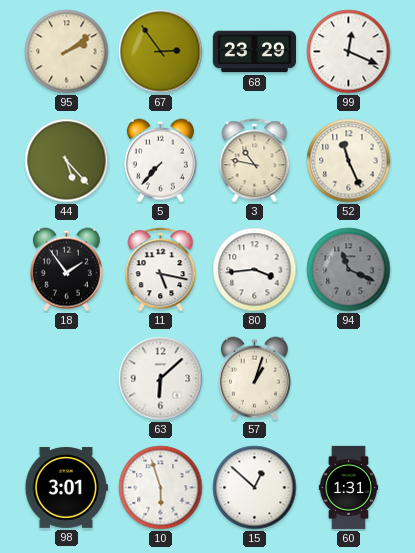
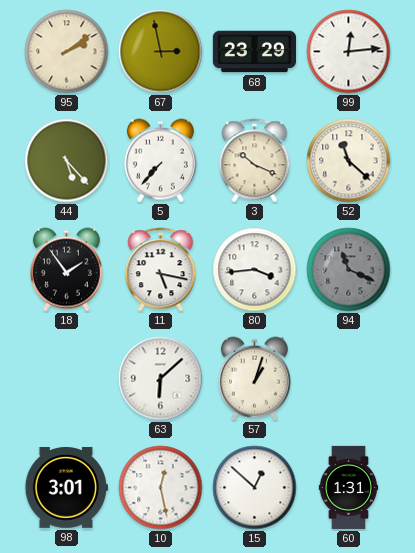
67: 2:54 -> 2:58
99: 12:19 -> 12:14
3: 10:47 -> 10:19
52: 11:26 -> 11:22
10: 5:57 -> 12:28
